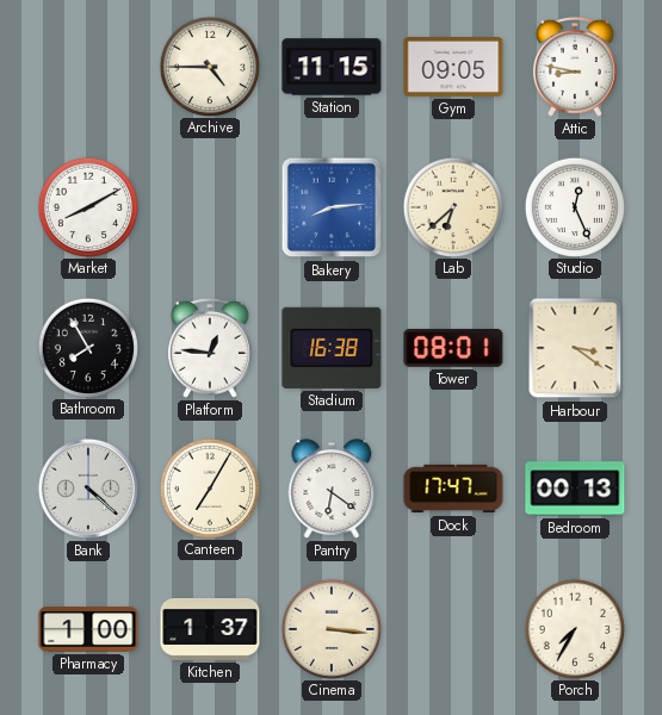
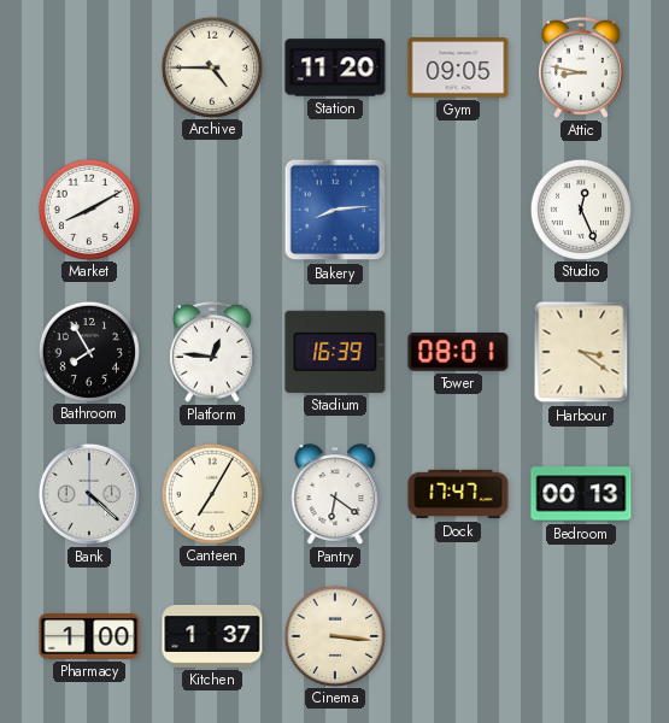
Station: 11:15 -> 11:20
Lab: 6:38 -> none
Stadium: 16:38 -> 16:39
Porch: 7:35 -> none
